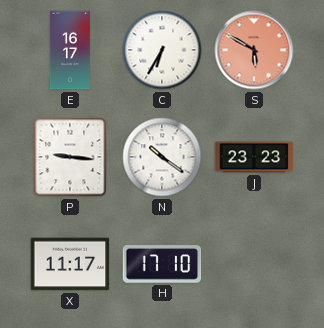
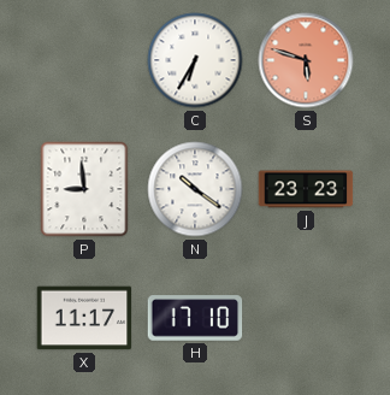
E: 16:17 -> none
S: 5:50 -> 5:48
P: 9:16 -> 8:59
